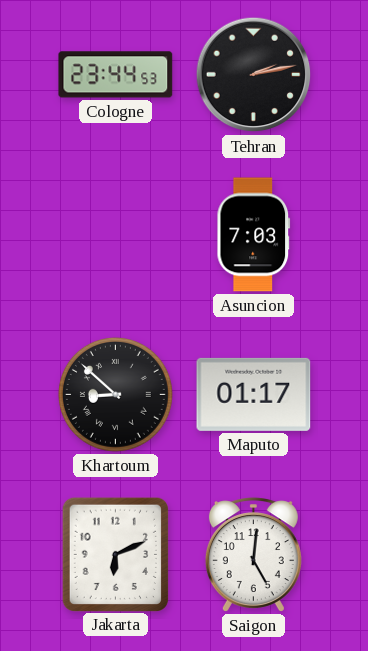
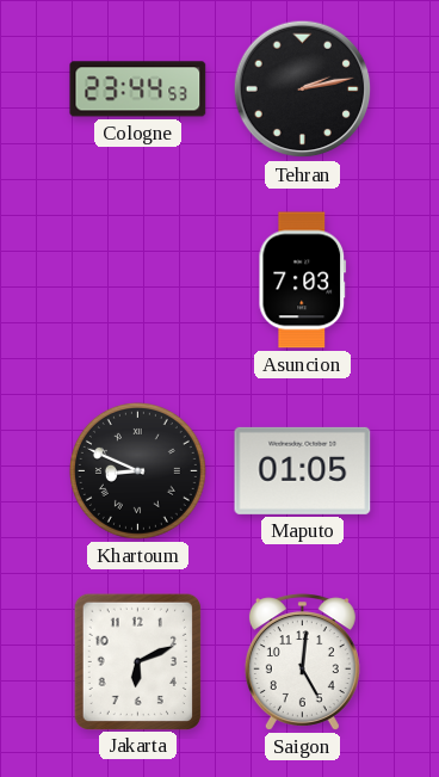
Khartoum: 8:52 -> 8:49
Maputo: 01:17 -> 01:05
